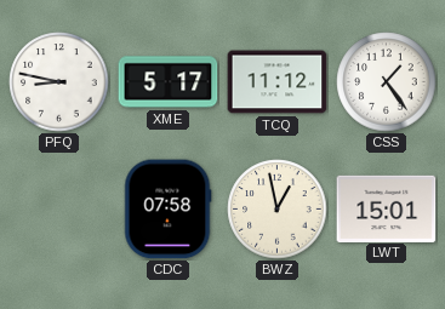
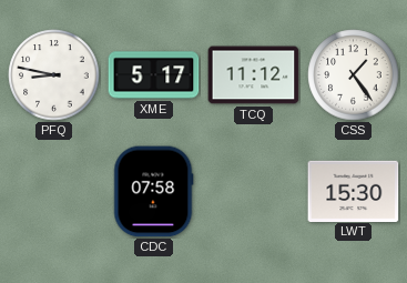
BWZ: 12:58 -> none
LWT: 15:01 -> 15:30
